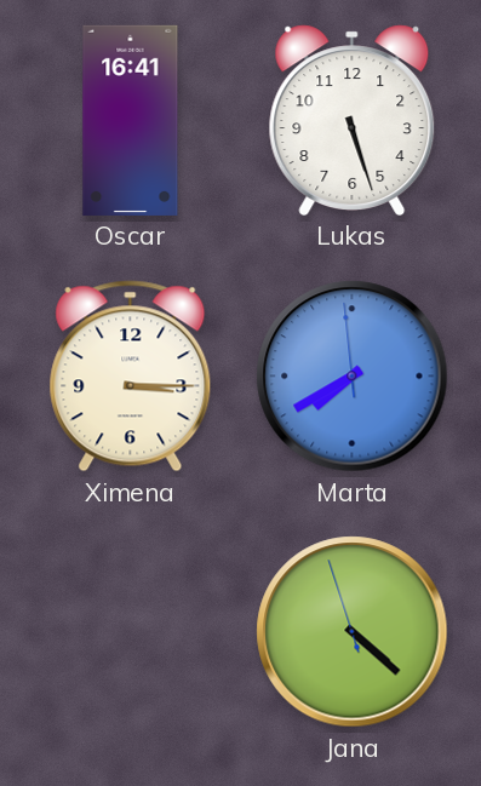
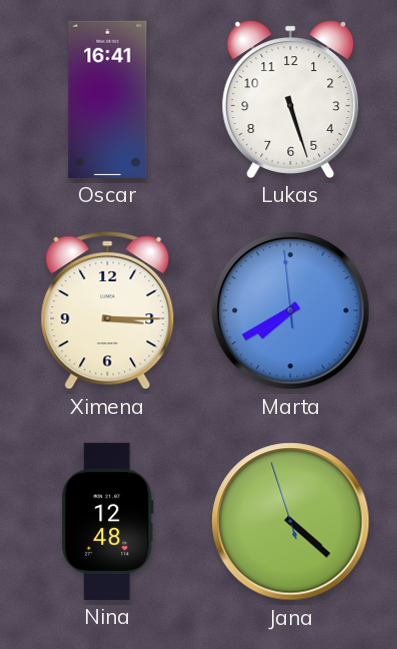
Nina: none -> 12:48
